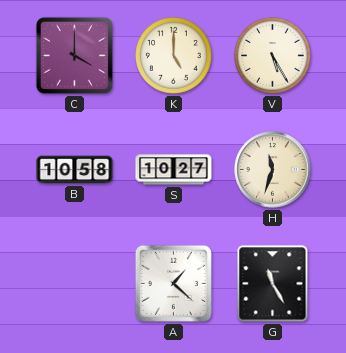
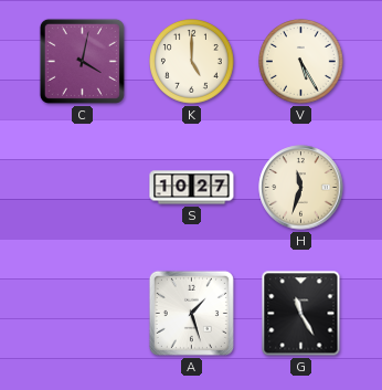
C: 4:00 -> 4:02
B: 10:58 -> none
A: 1:22 -> 1:27
